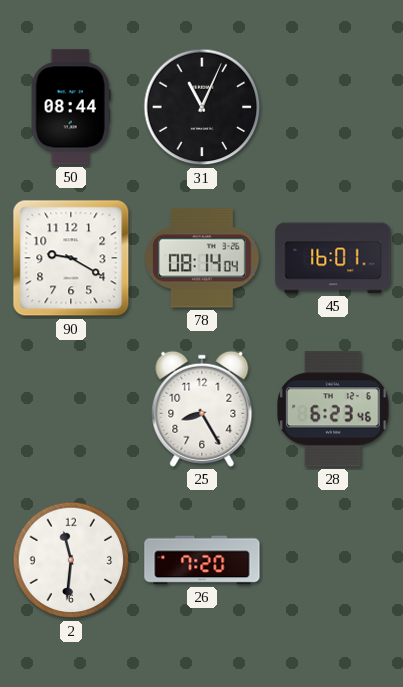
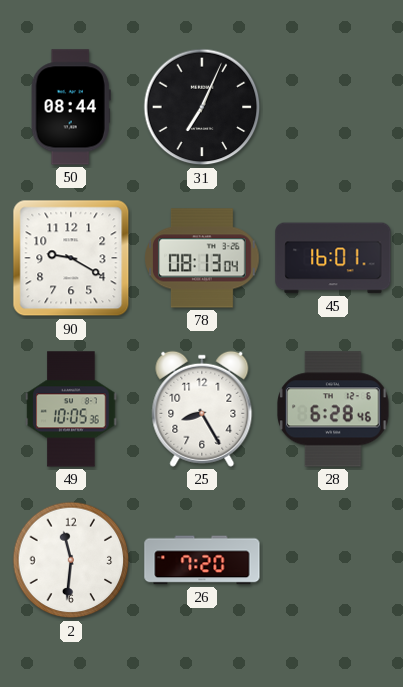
31: 11:04 -> 7:04
78: 08:14 -> 08:13
49: none -> 10:05
28: 6:23 -> 6:28
